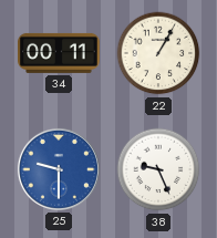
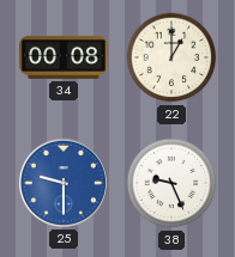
34: 00:11 -> 00:08
22: 1:05 -> 1:00
